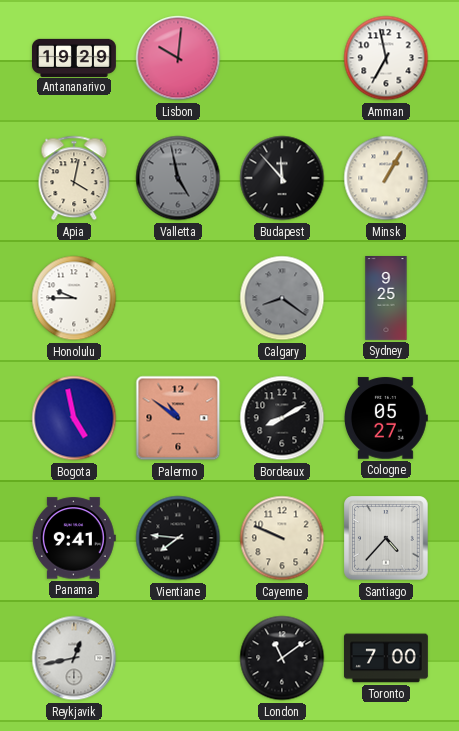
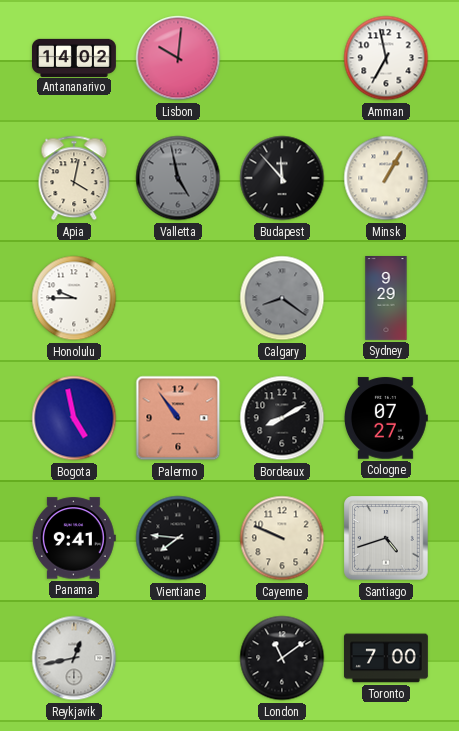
Antananarivo: 19:29 -> 14:02
Sydney: 9:25 -> 9:29
Palermo: 10:51 -> 10:54
Cologne: 05:27 -> 07:27
Santiago: 4:37 -> 4:42
